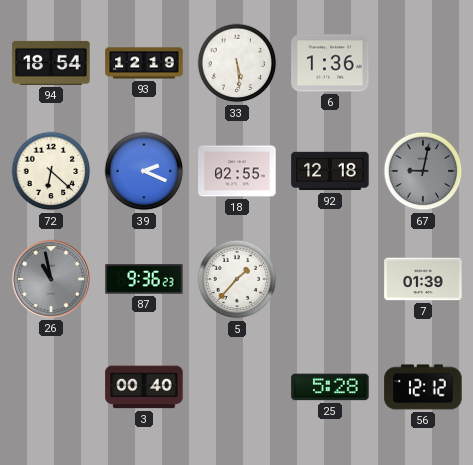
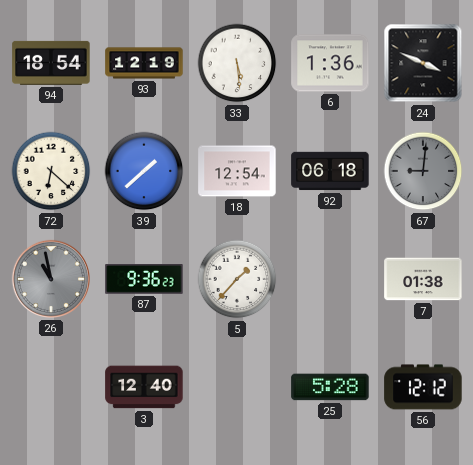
24: none -> 3:49
39: 2:19 -> 1:38
18: 02:55 -> 12:54
92: 12:18 -> 06:18
67: 9:02 -> 9:01
7: 01:39 -> 01:38
3: 00:40 -> 12:40
